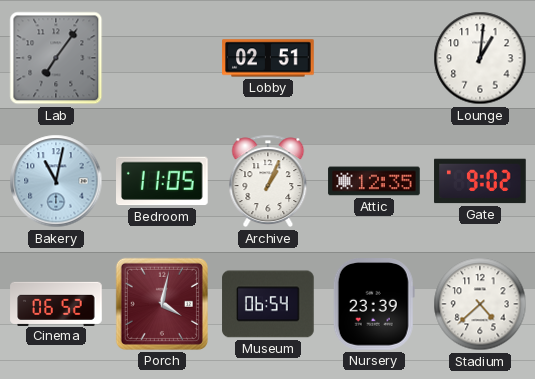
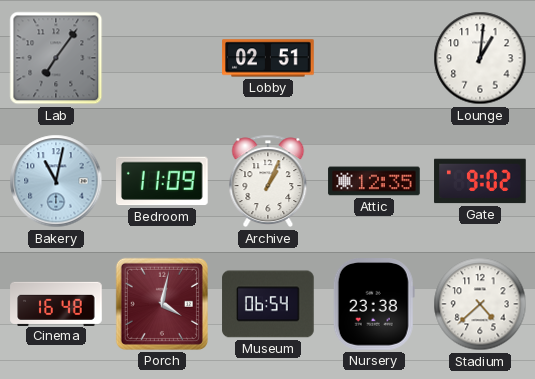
Bedroom: 11:05 -> 11:09
Cinema: 06:52 -> 16:48
Nursery: 23:39 -> 23:38
